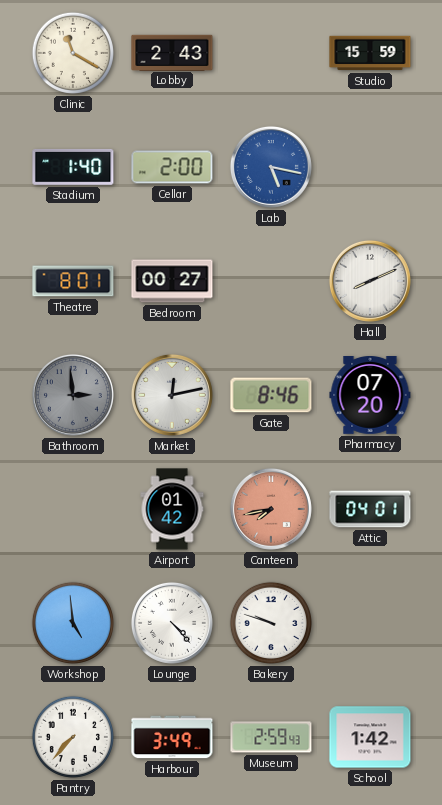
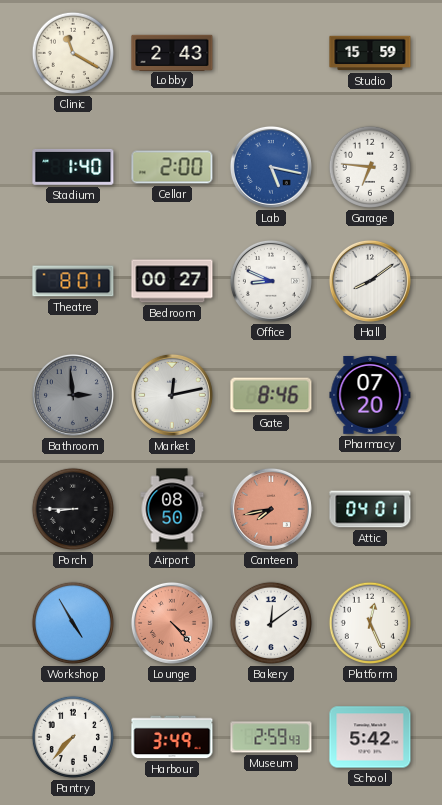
Garage: none -> 6:46
Office: none -> 8:49
Hall: 8:11 -> 8:09
Porch: none -> 8:45
Airport: 01:42 -> 08:50
Workshop: 4:59 -> 4:55
Lounge dial: white -> salmon
Bakery: 9:48 -> 12:09
Platform: none -> 12:26
School: 1:42 -> 5:42
